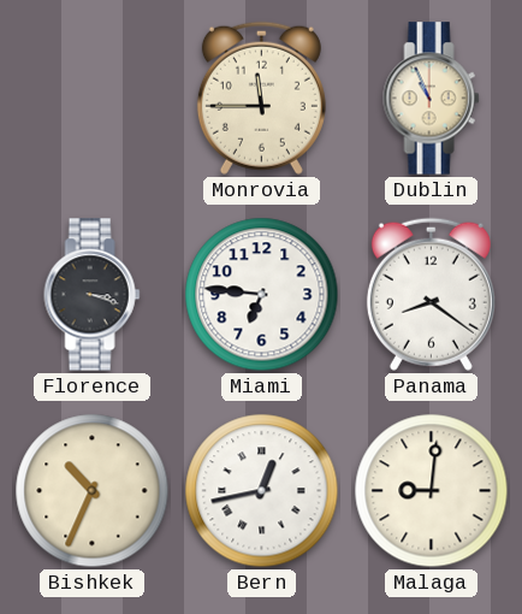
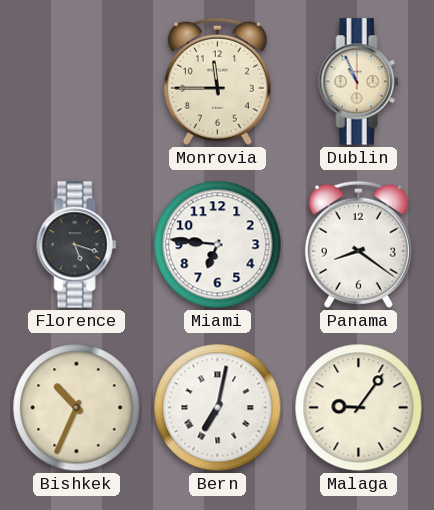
Florence: 3:18 -> 5:18
Bern: 12:43 -> 7:02
Malaga: 9:01 -> 9:06
